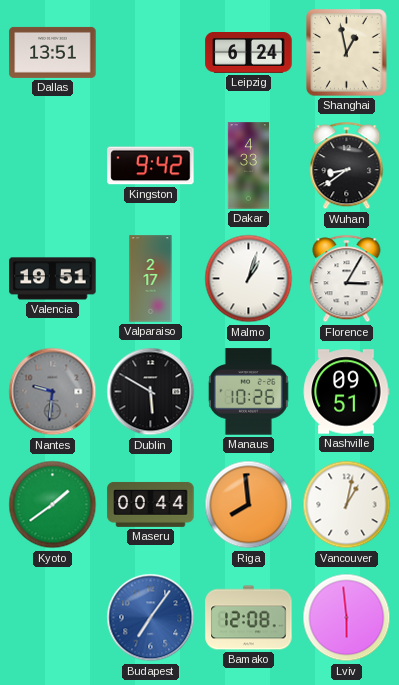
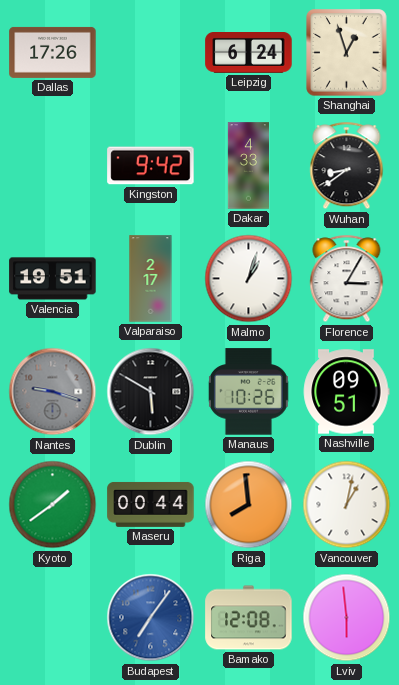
Dallas: 13:51 -> 17:26
Shanghai: 12:58 -> 12:57
Nantes: 9:31 -> 9:18
